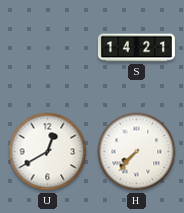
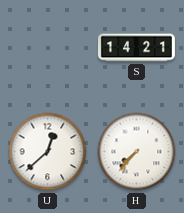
U: 12:40 -> 12:38
